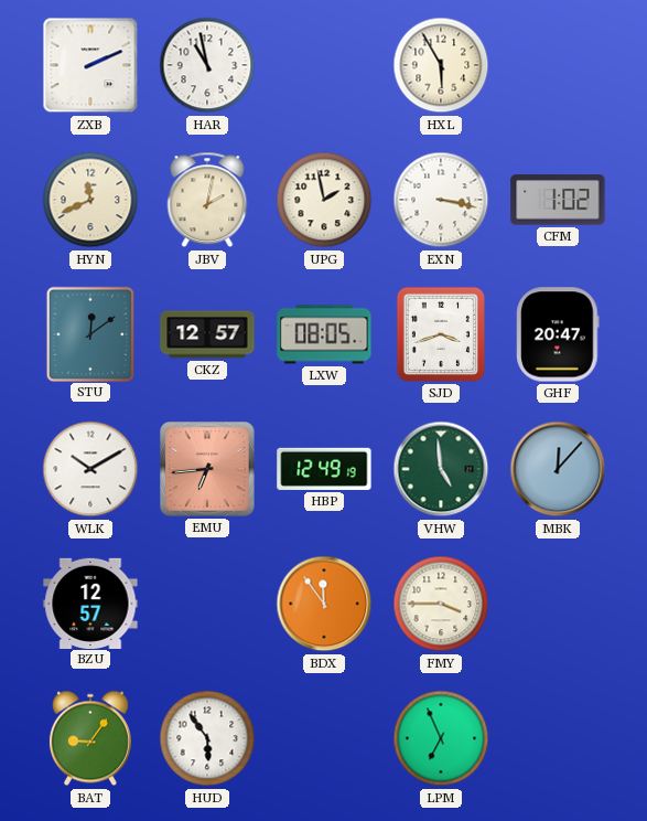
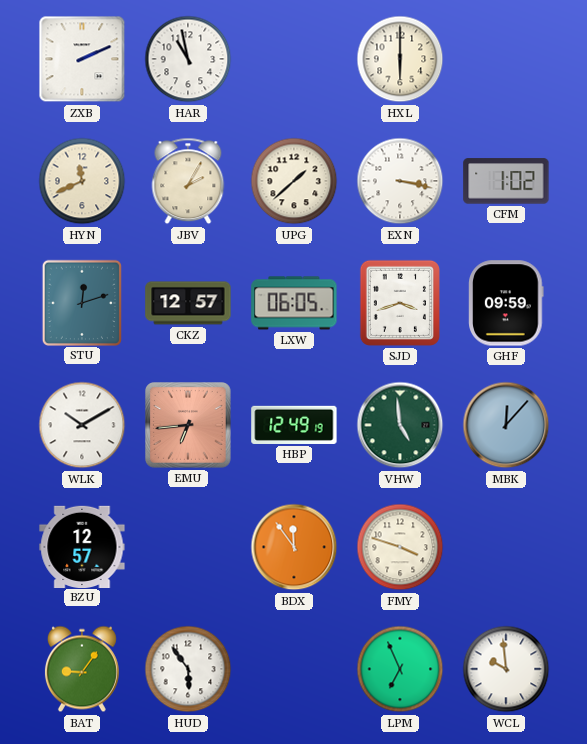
HXL: 5:55 -> 6:00
JBV: 2:02 -> 2:05
UPG: 1:58 -> 1:38
STU: 12:09 -> 12:12
LXW: 08:05 -> 06:05
GHF: 20:47 -> 09:59
FMY: 3:45 -> 3:48
WCL: none -> 9:59
